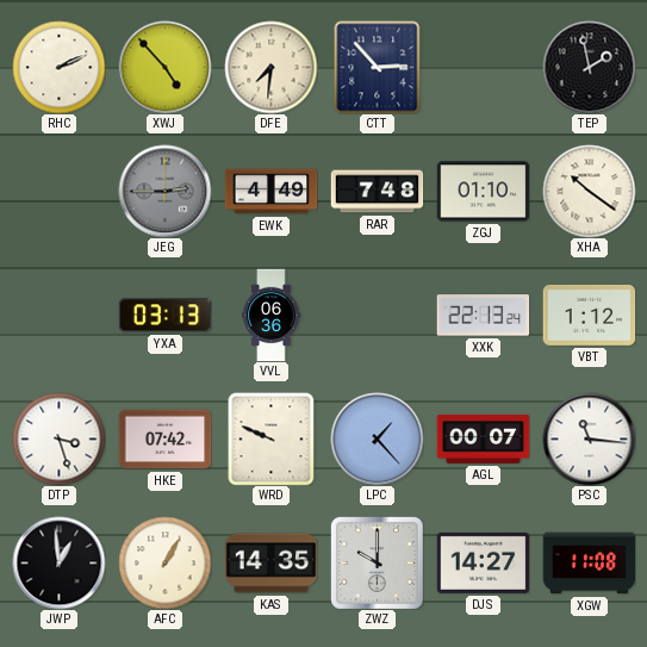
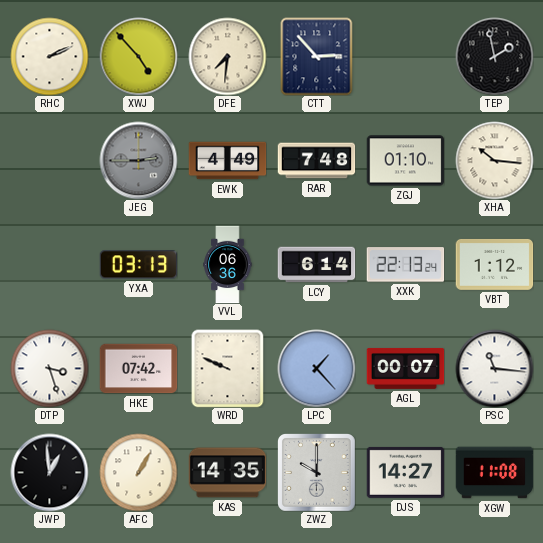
XHA: 10:21 -> 10:16
LCY: none -> 6:14
